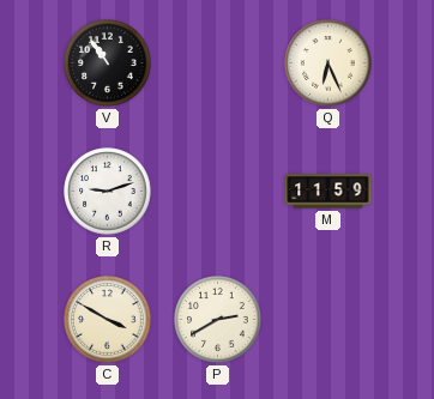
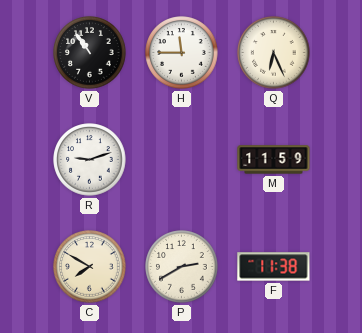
H: none -> 11:45
C: 3:50 -> 7:50
F: none -> 11:38
